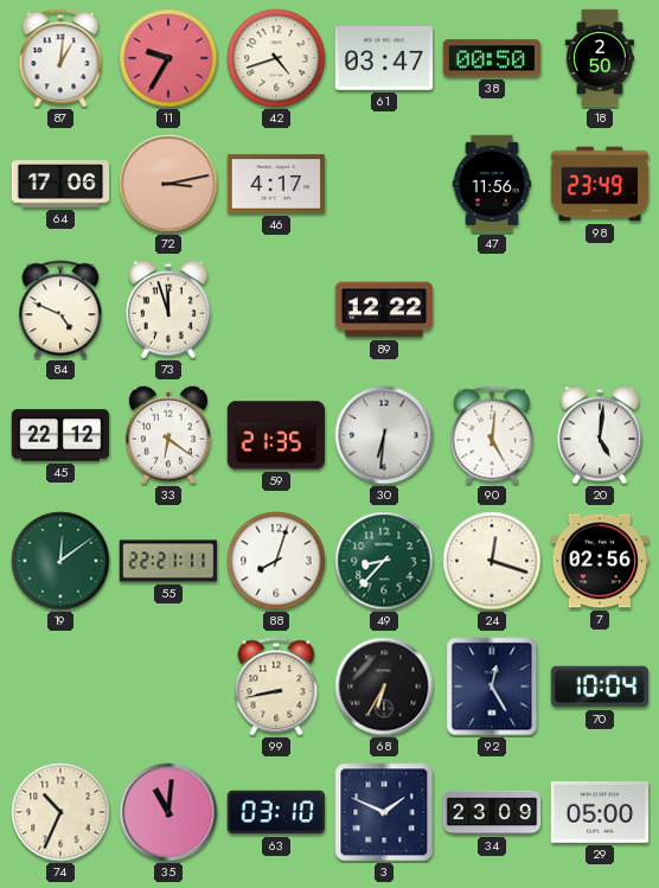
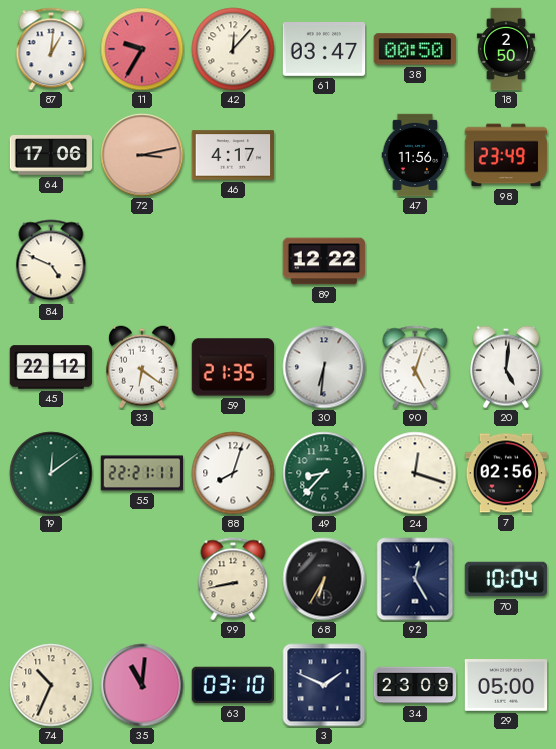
42: 4:42 -> 12:07
73: 11:57 -> none
90: 5:01 -> 5:03
